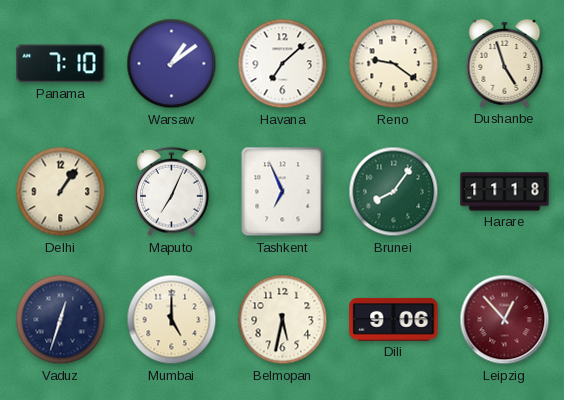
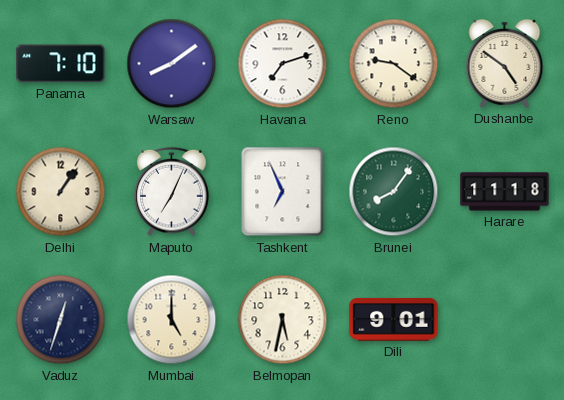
Warsaw: 1:09 -> 8:09
Havana: 7:08 -> 7:12
Dushanbe: 4:57 -> 4:51
Dili: 9:06 -> 9:01
Leipzig: 12:53 -> none
